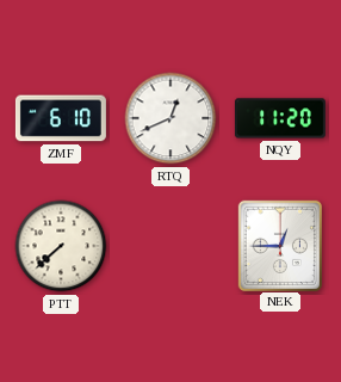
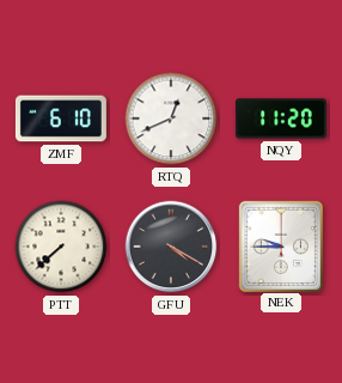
GFU: none -> 4:20
NEK: 12:45 -> 9:45
